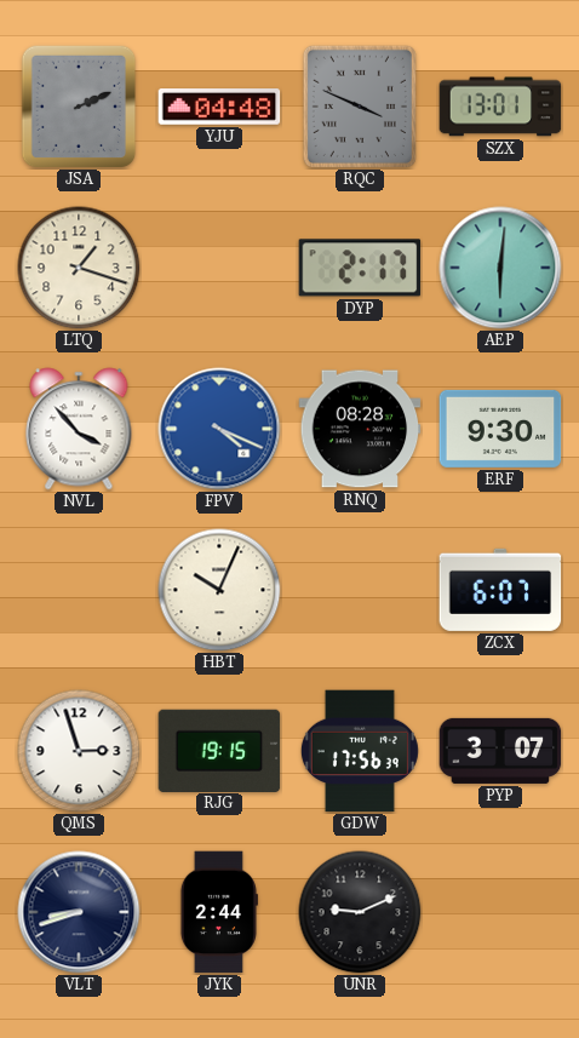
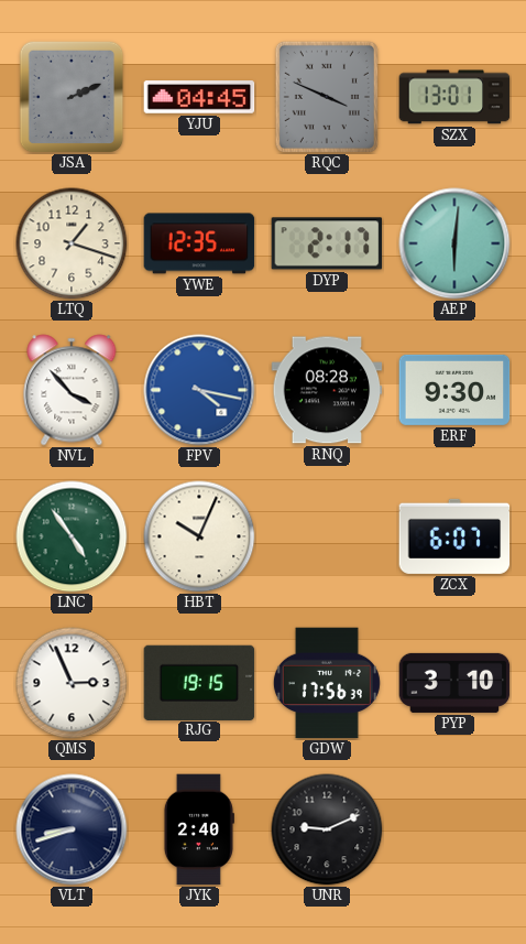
YJU: 04:48 -> 04:45
YWE: none -> 12:35
FPV: 4:19 -> 4:17
LNC: none -> 4:54
QMS: 2:57 -> 2:56
PYP: 3:07 -> 3:10
JYK: 2:44 -> 2:40
